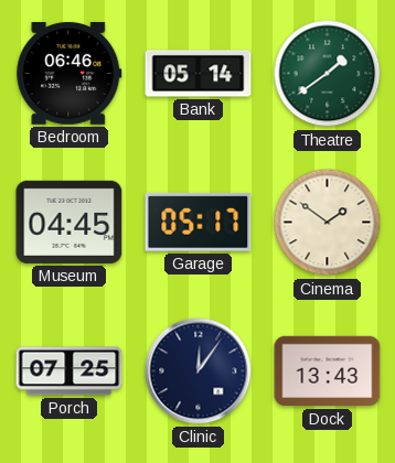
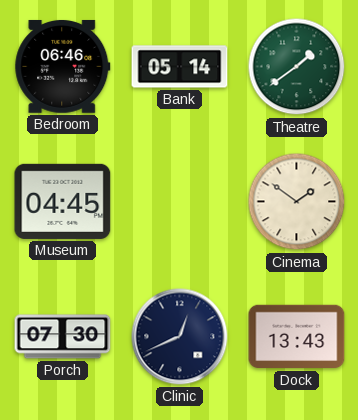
Garage: 05:17 -> none
Porch: 07:25 -> 07:30
Clinic: 12:06 -> 12:41
